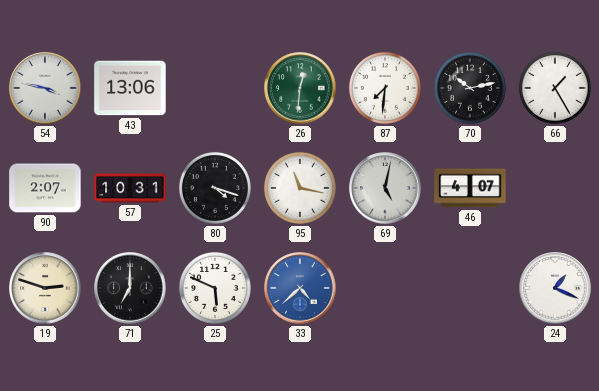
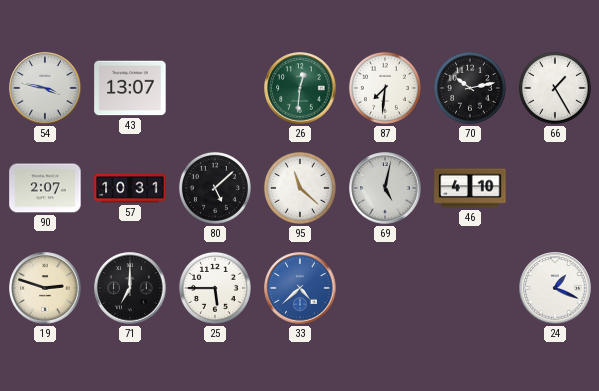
43: 13:06 -> 13:07
80: 4:18 -> 5:08
95: 11:17 -> 11:22
46: 4:07 -> 4:10
25: 5:49 -> 5:45
